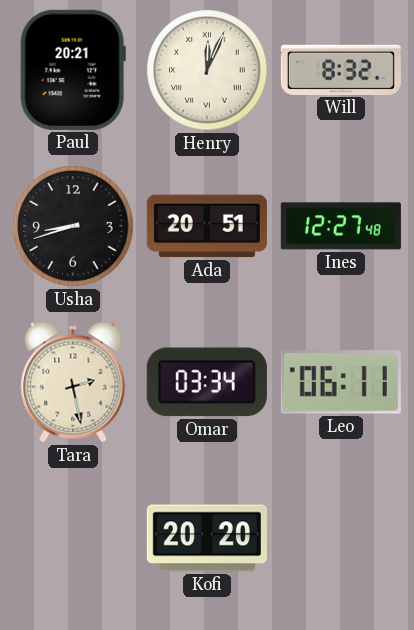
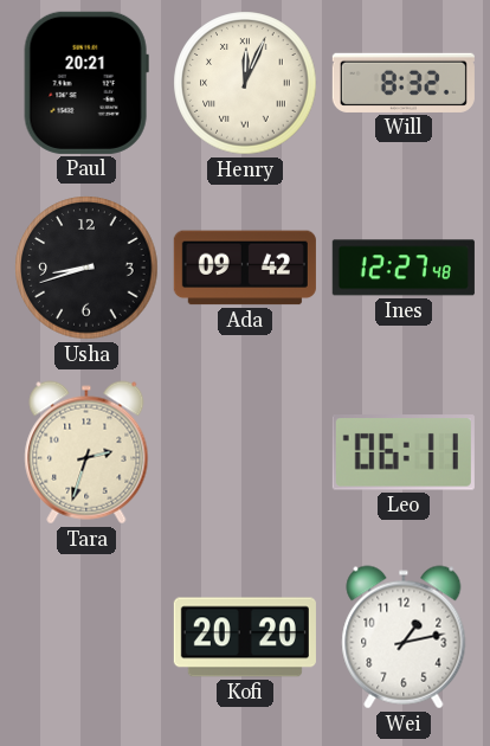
Ada: 20:51 -> 09:42
Tara: 2:28 -> 2:33
Omar: 03:34 -> none
Wei: none -> 1:13
